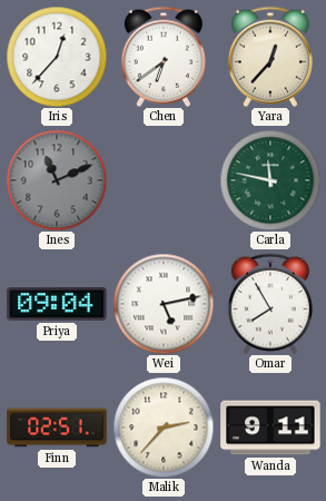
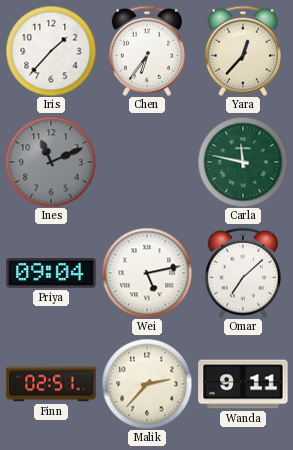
Iris: 12:37 -> 1:37
Chen: 6:39 -> 6:36
Omar: 7:55 -> 7:08
